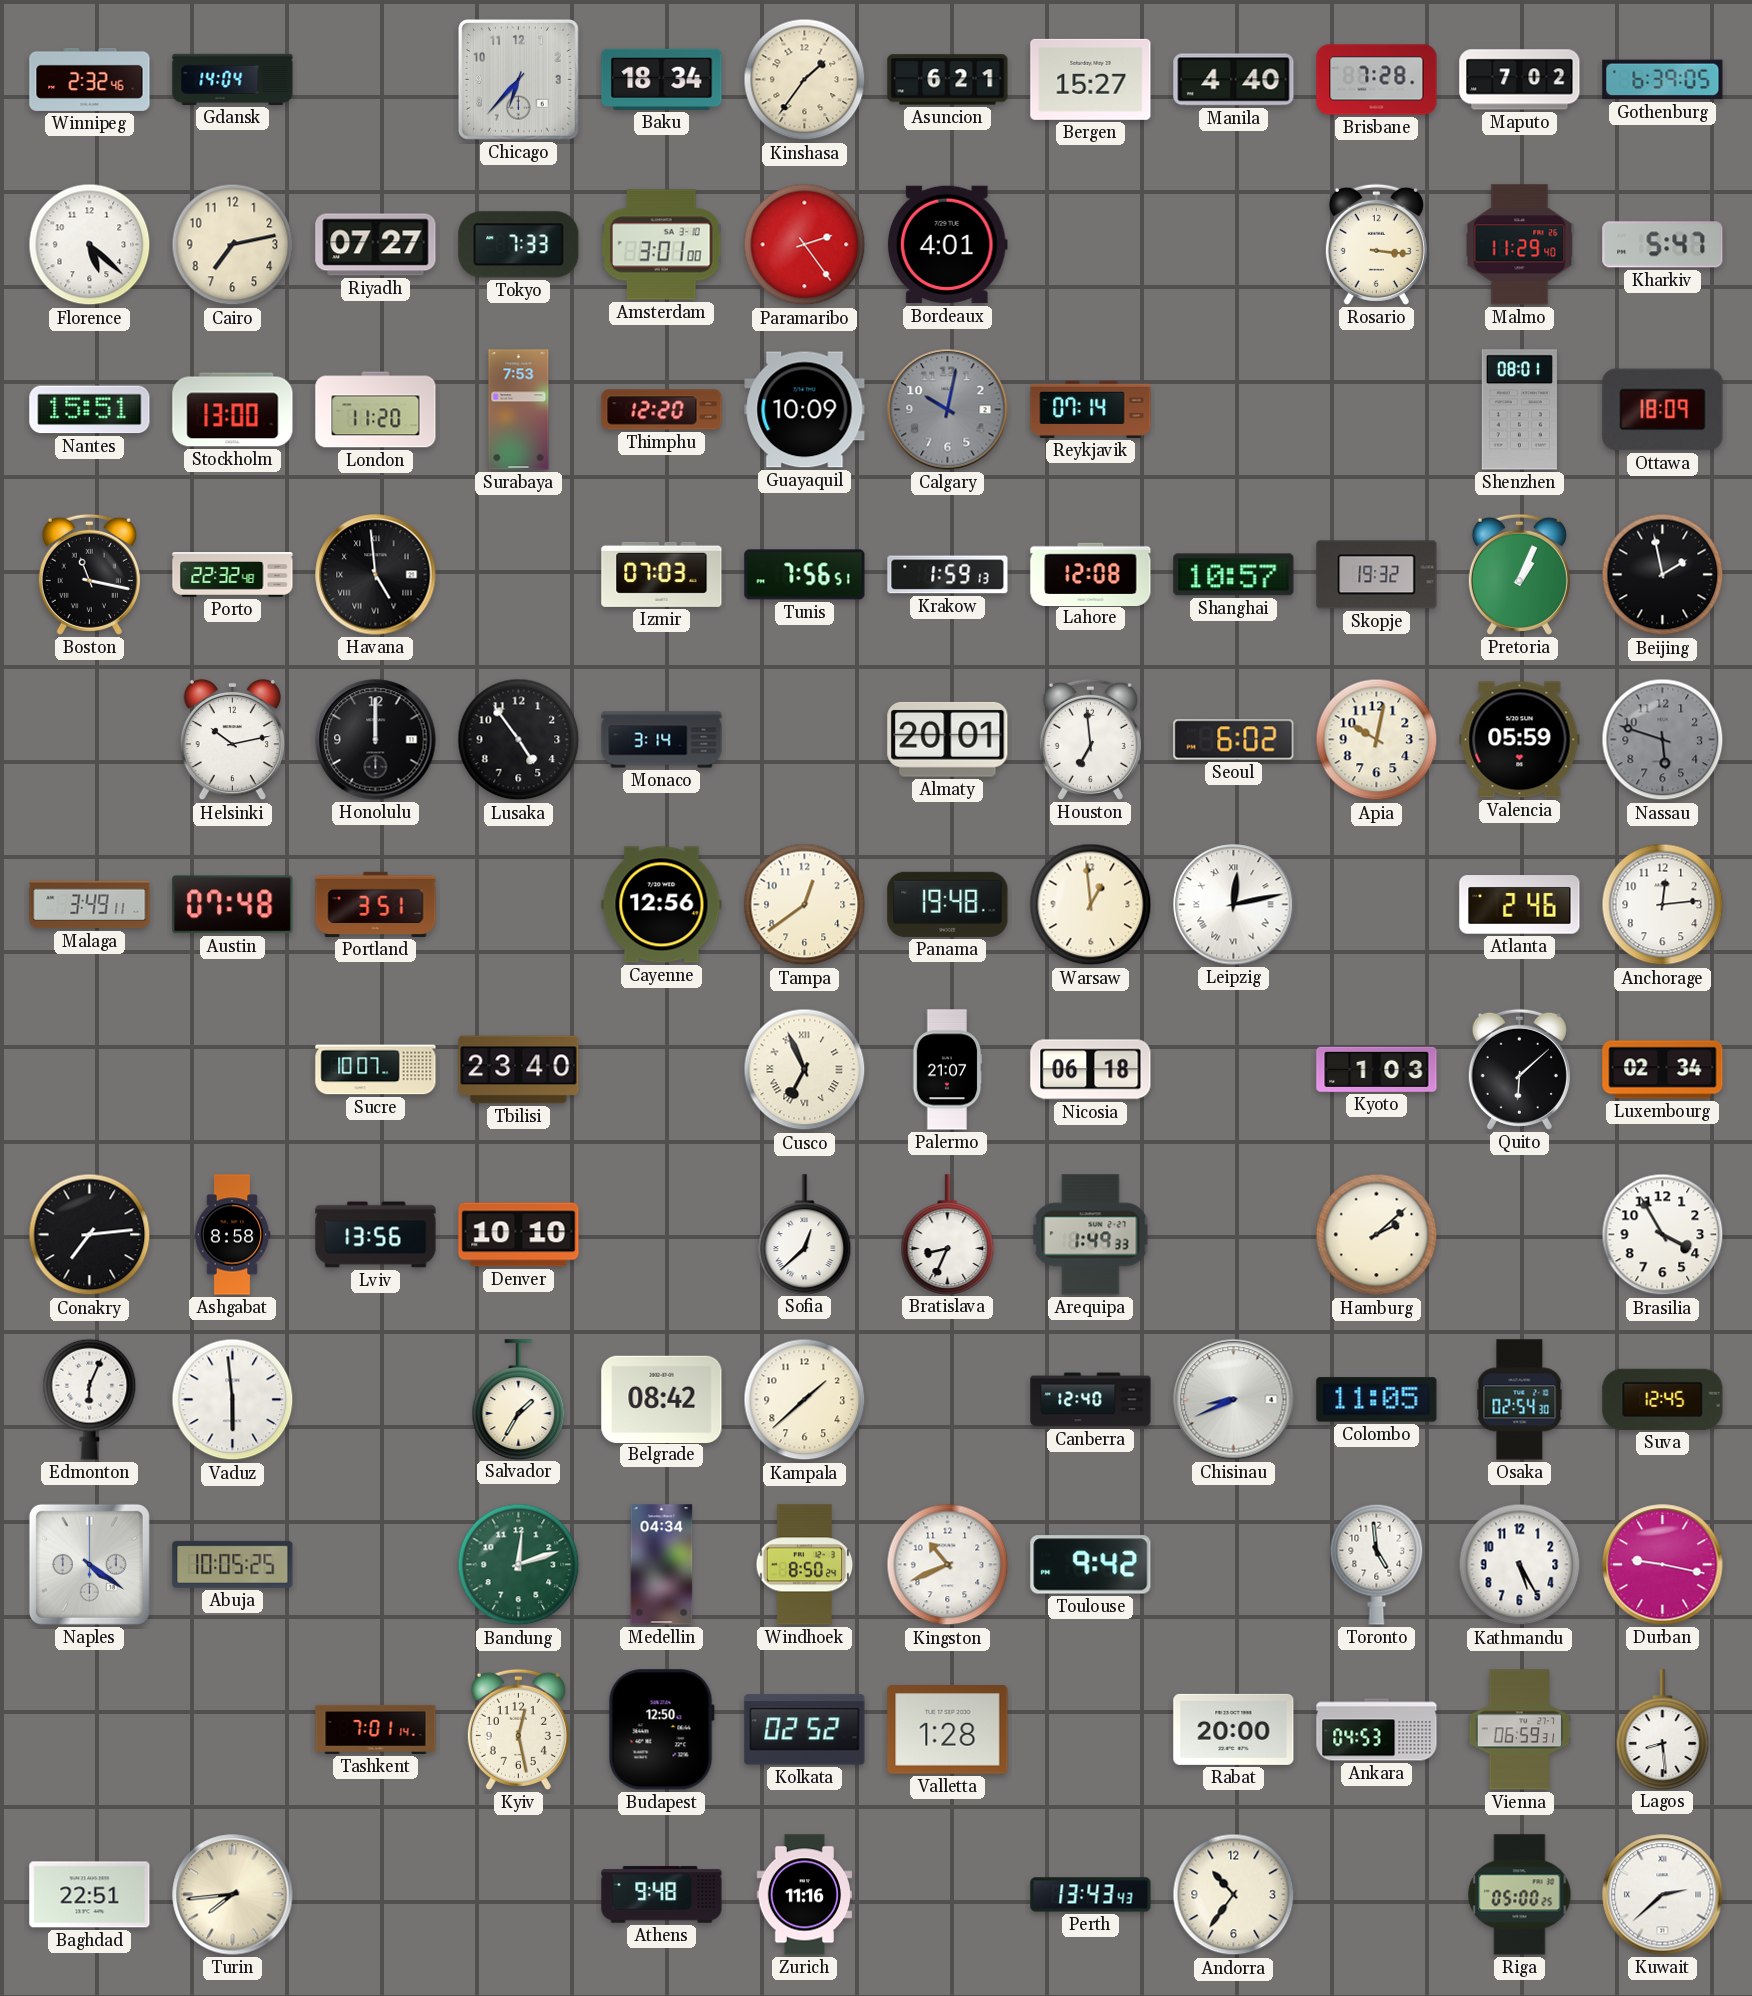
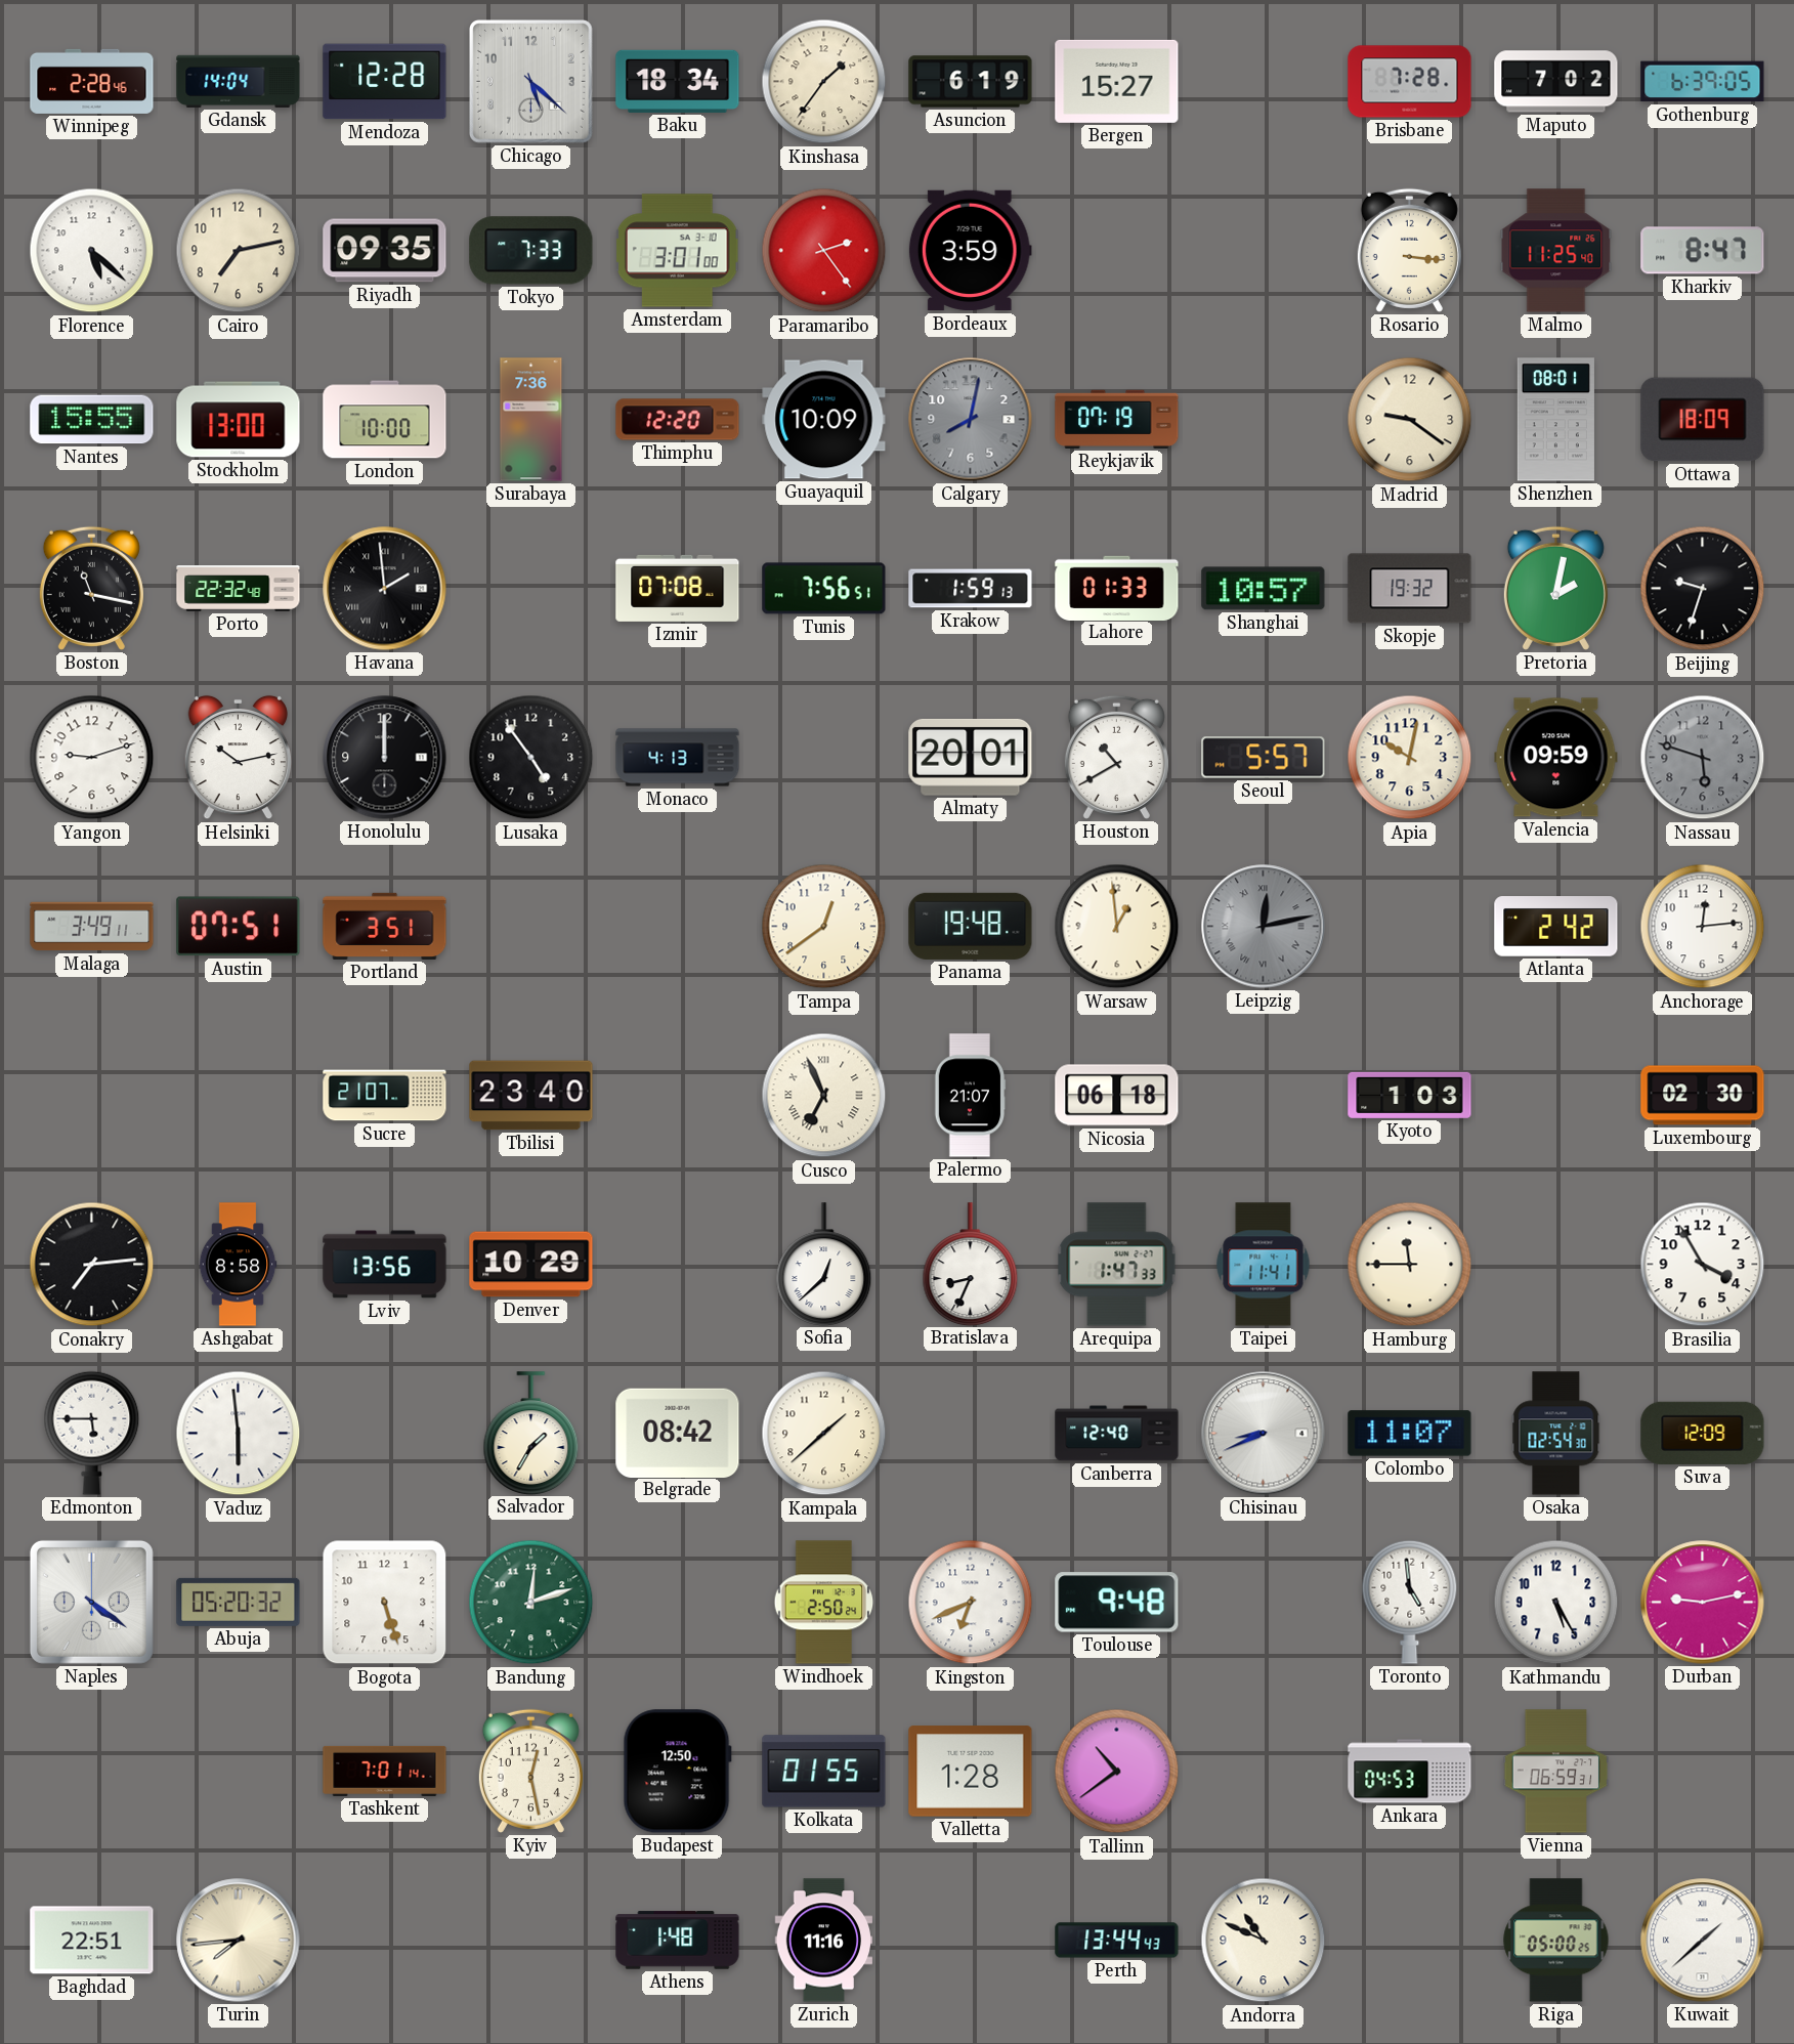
Winnipeg: 2:32 -> 2:28
Mendoza: none -> 12:28
Chicago: 6:37 -> 5:22
Asuncion: 6:21 -> 6:19
Manila: 4:40 -> none
Riyadh: 07:27 -> 09:35
Bordeaux: 4:01 -> 3:59
Malmo: 11:29 -> 11:25
Kharkiv: 5:47 -> 8:47
Nantes: 15:51 -> 15:55
London: 11:20 -> 10:00
Surabaya: 7:53 -> 7:36
Calgary: 10:02 -> 8:02
Reykjavik: 07:14 -> 07:19
Madrid: none -> 9:21
Havana: 4:59 -> 1:59
Izmir: 07:03 -> 07:08
Lahore: 12:08 -> 01:33
Pretoria: 1:04 -> 2:02
Beijing: 1:58 -> 9:33
Yangon: none -> 9:12
Monaco: 3:14 -> 4:13
Houston: 6:59 -> 10:40
Seoul: 6:02 -> 5:57
Valencia: 05:59 -> 09:59
Austin: 07:48 -> 07:51
Cayenne: 12:56 -> none
Leipzig dial: white -> grey
Atlanta: 2:46 -> 2:42
Sucre: 10:07 -> 21:07
Quito: 6:08 -> none
Luxembourg: 02:34 -> 02:30
Denver: 10:10 -> 10:29
Arequipa: 1:49 -> 1:47
Taipei: none -> 11:41
Hamburg: 2:08 -> 11:45
Edmonton: 6:04 -> 5:45
Colombo: 11:05 -> 11:07
Suva: 12:45 -> 12:09
Abuja: 10:05 -> 05:20
Bogota: none -> 5:27
Medellin: 04:34 -> none
Windhoek: 8:50 -> 2:50
Kingston: 10:41 -> 6:41
Toulouse: 9:42 -> 9:48
Durban: 9:17 -> 9:13
Kolkata: 02:52 -> 01:55
Tallinn: none -> 10:39
Rabat: 20:00 -> none
Lagos: 8:29 -> none
Athens: 9:48 -> 1:48
Perth: 13:43 -> 13:44
Andorra: 10:36 -> 10:49
Kuwait: 2:38 -> 1:38
